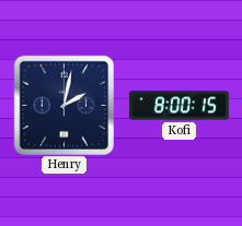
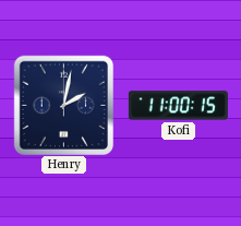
Kofi: 8:00 -> 11:00
